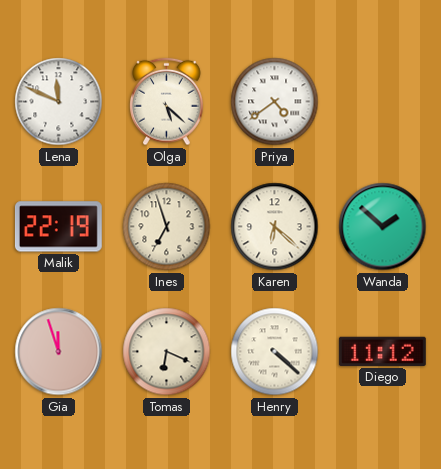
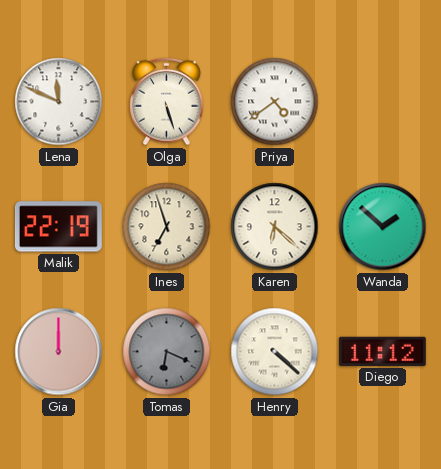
Olga: 5:22 -> 5:27
Gia: 11:57 -> 12:00
Tomas dial: cream -> grey
